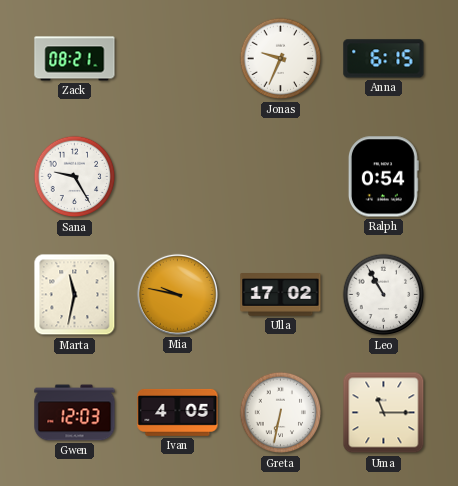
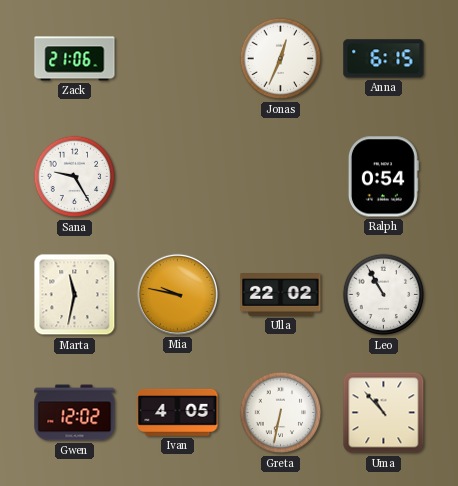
Zack: 08:21 -> 21:06
Jonas: 9:34 -> 12:34
Ulla: 17:02 -> 22:02
Gwen: 12:03 -> 12:02
Uma: 11:15 -> 10:53
